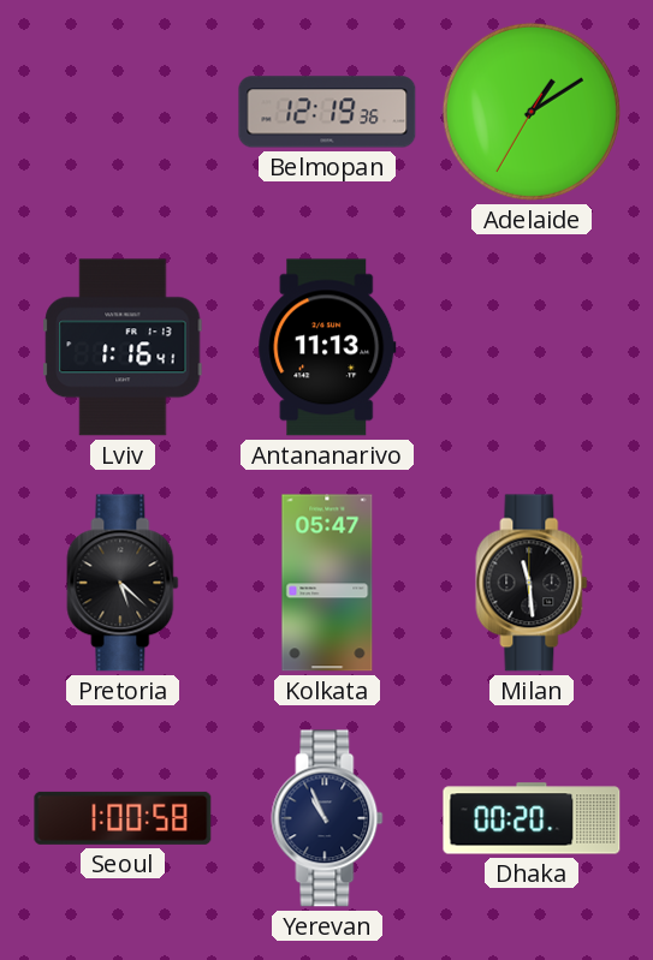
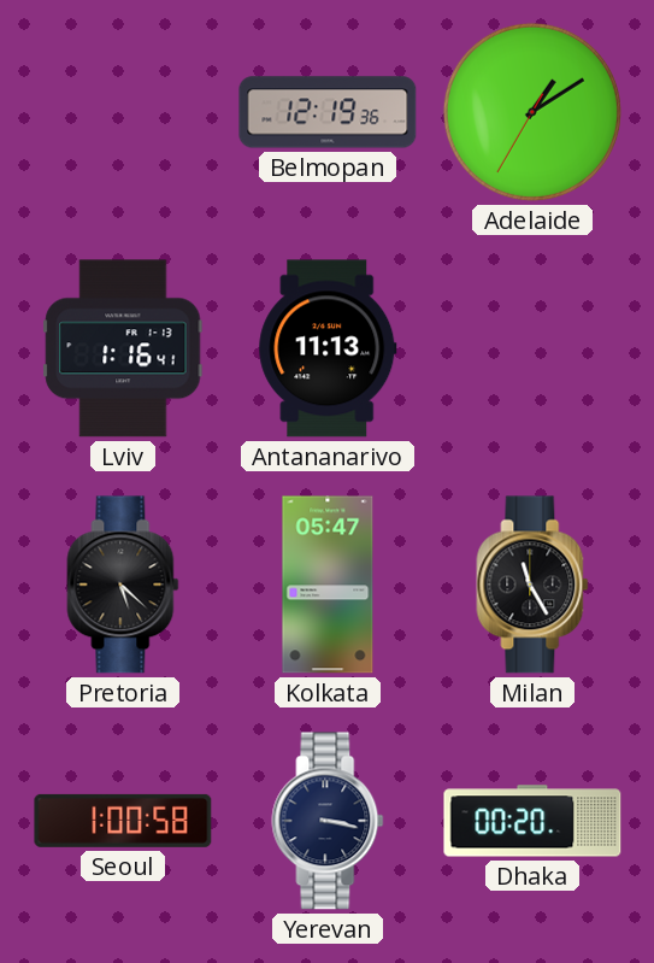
Milan: 11:29 -> 11:25
Yerevan: 10:56 -> 3:17
